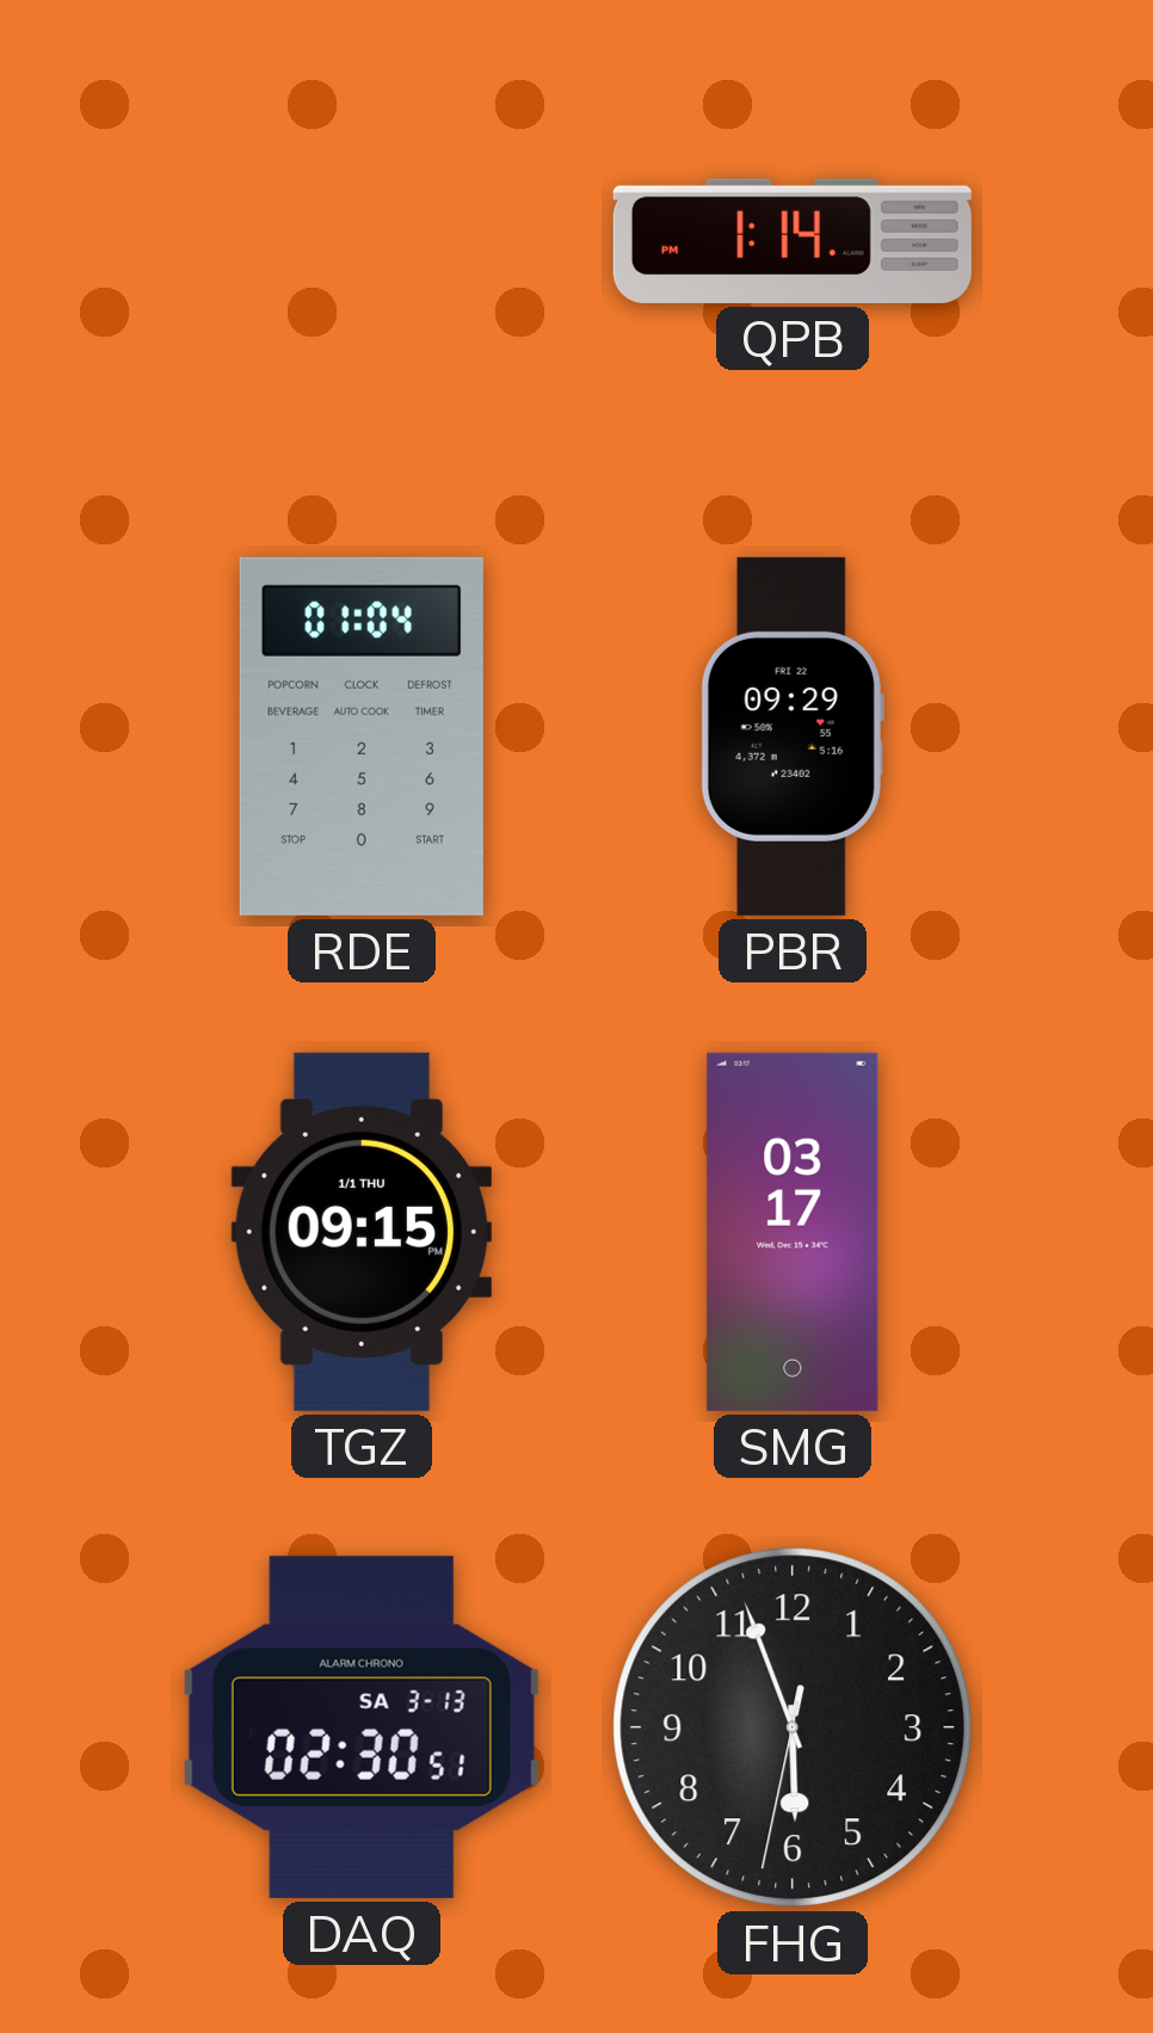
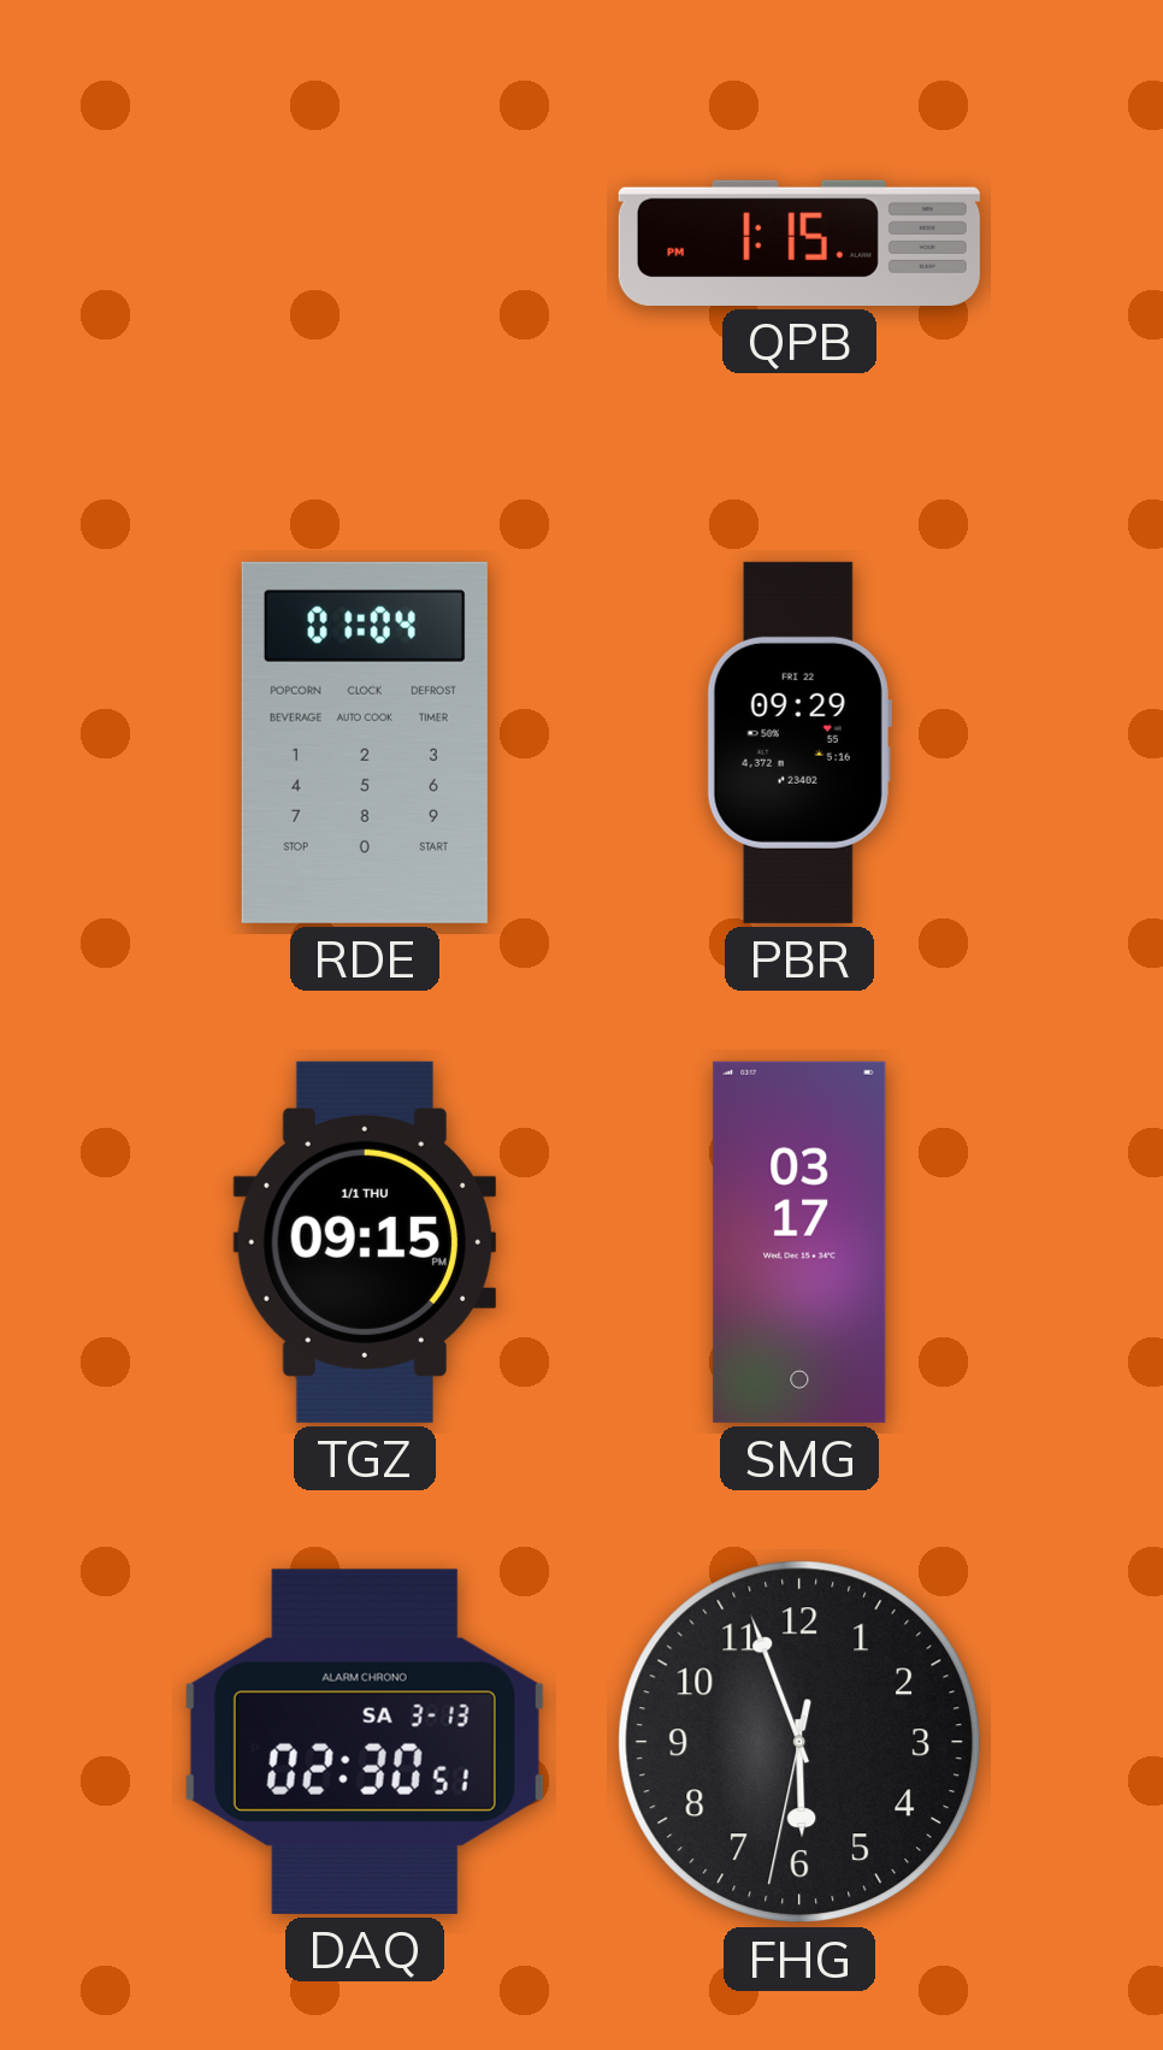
QPB: 1:14 -> 1:15
